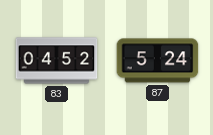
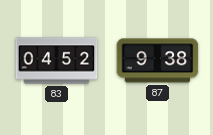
87: 5:24 -> 9:38
